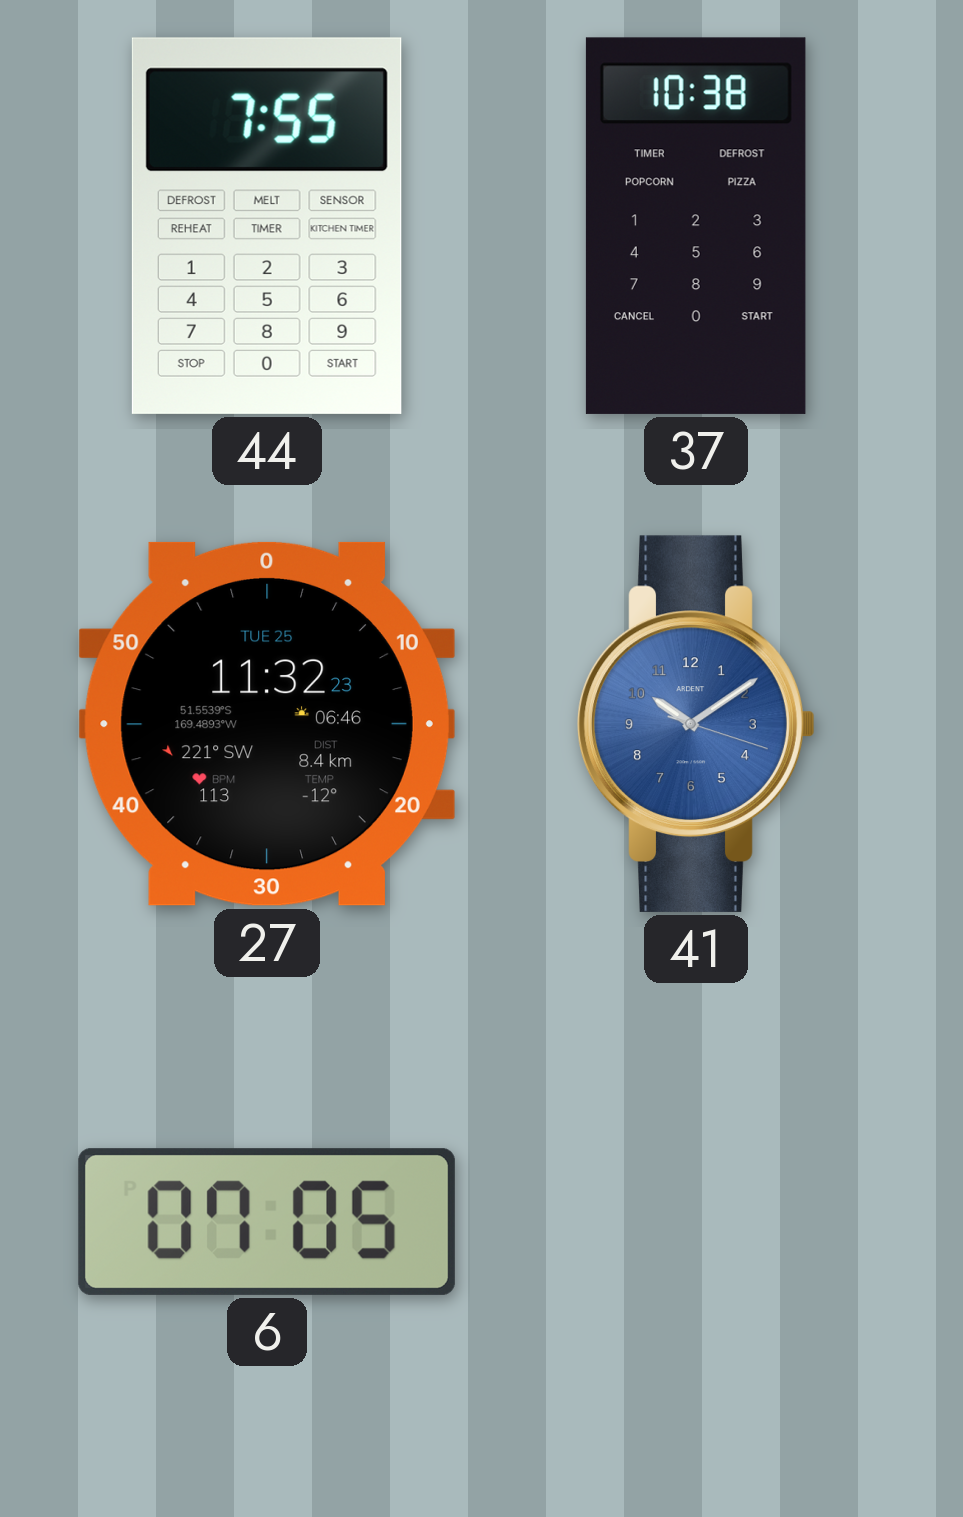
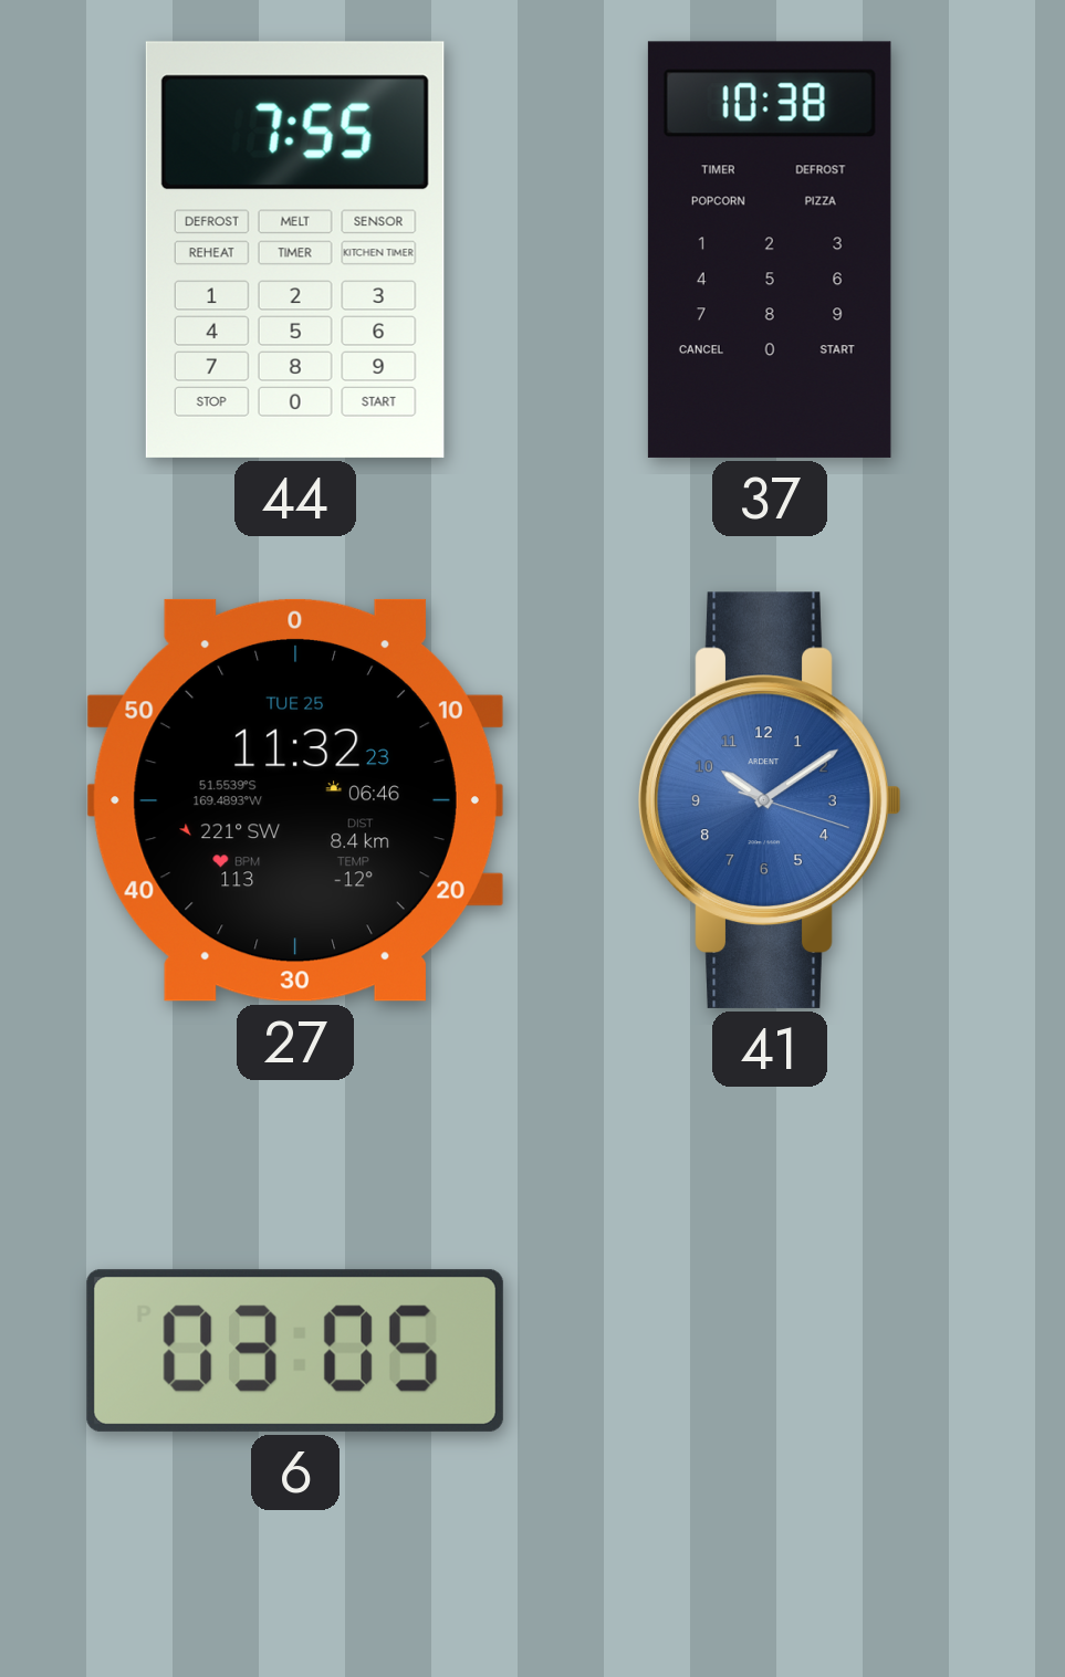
6: 07:05 -> 03:05
